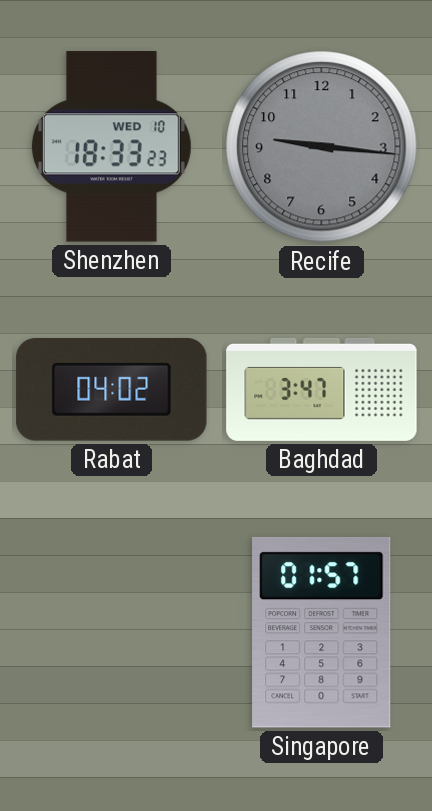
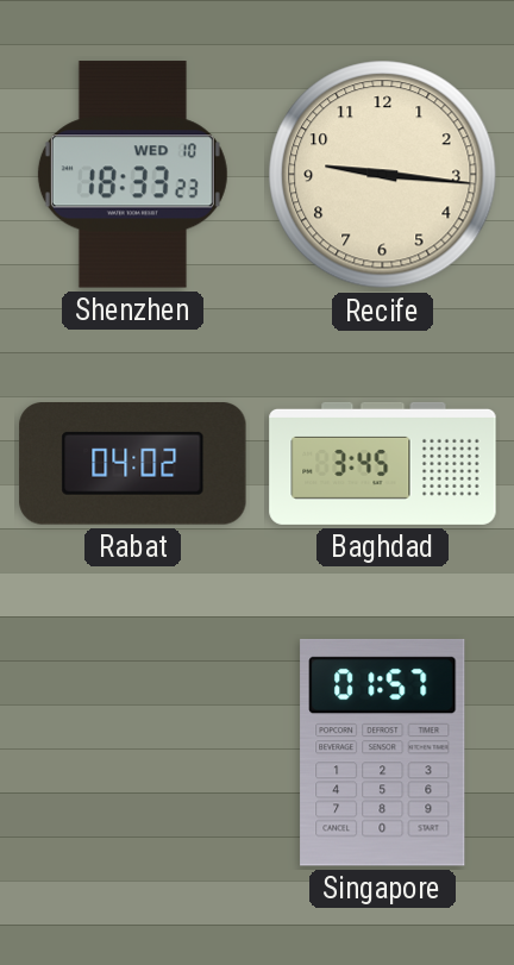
Recife dial: grey -> cream
Baghdad: 3:47 -> 3:45
